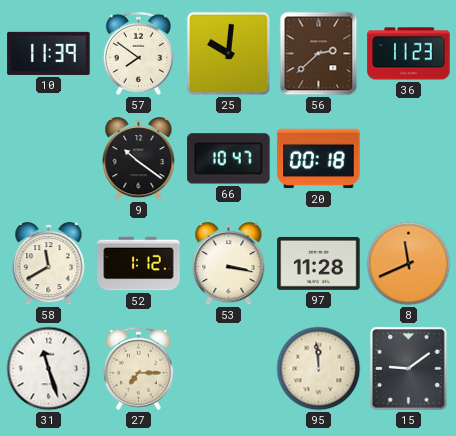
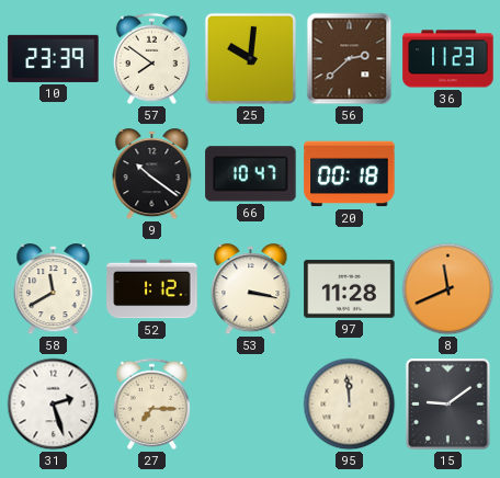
10: 11:39 -> 23:39
31: 11:27 -> 2:27
